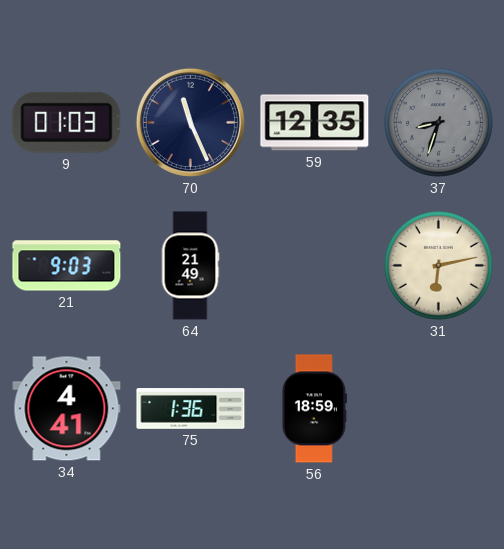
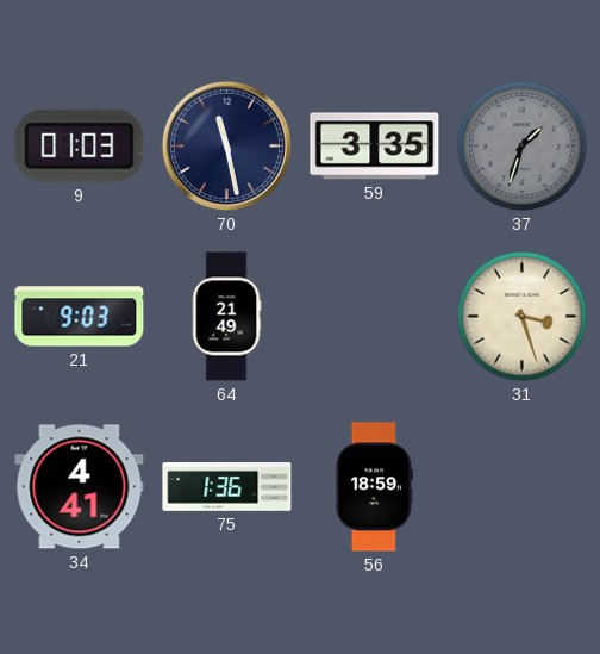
70: 11:26 -> 11:28
59: 12:35 -> 3:35
37: 8:33 -> 1:33
31: 6:13 -> 3:27
